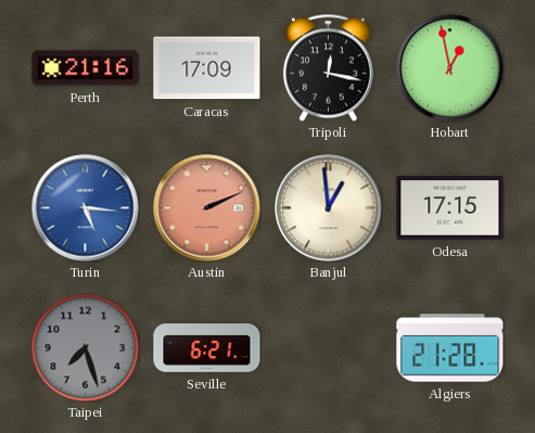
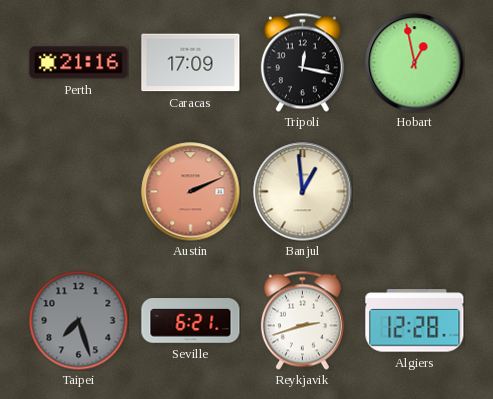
Turin: 5:16 -> none
Odesa: 17:15 -> none
Reykjavik: none -> 2:42
Algiers: 21:28 -> 12:28
